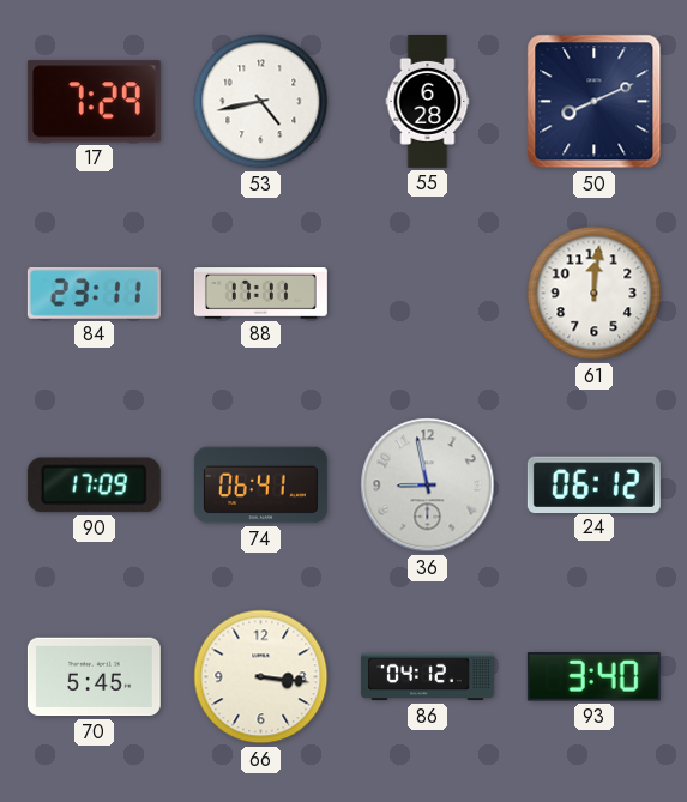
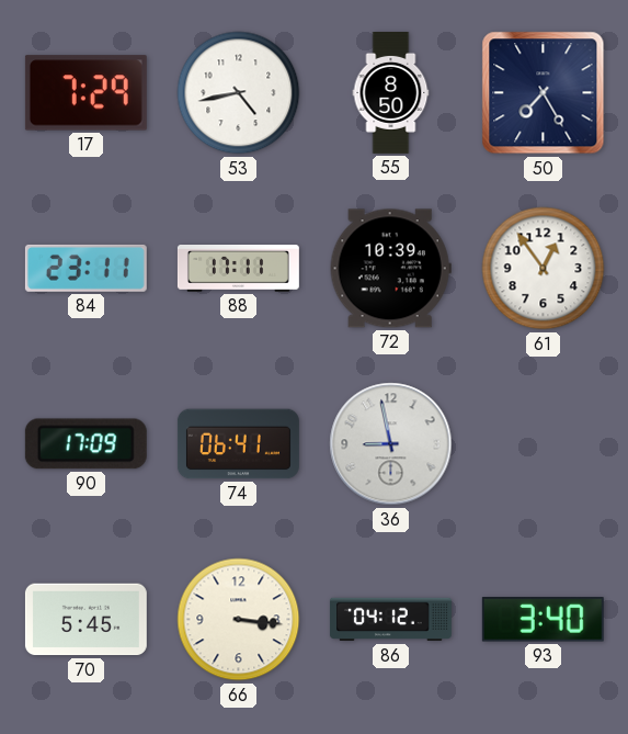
55: 6:28 -> 8:50
50: 8:11 -> 7:25
72: none -> 10:39
61: 12:01 -> 12:54
24: 06:12 -> none
